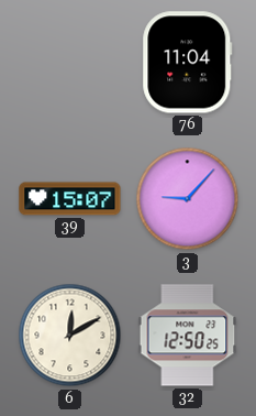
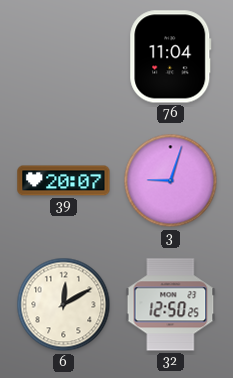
39: 15:07 -> 20:07
3: 9:07 -> 9:03
